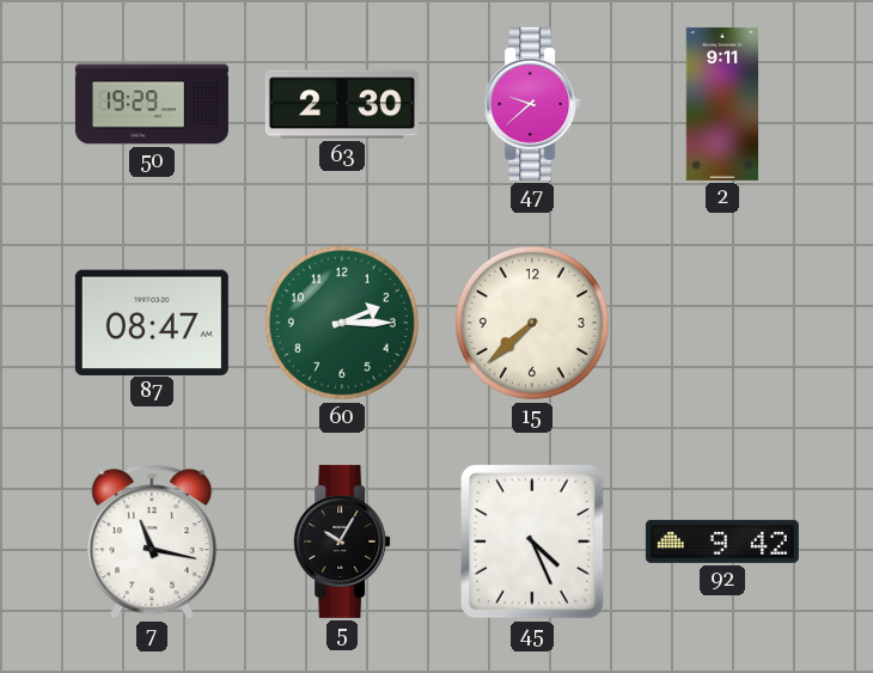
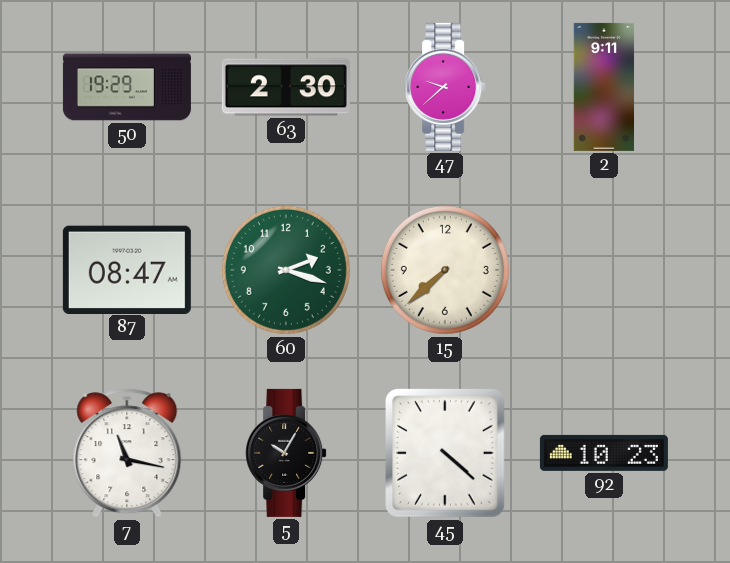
60: 2:15 -> 2:18
45: 4:26 -> 4:22
92: 9:42 -> 10:23
